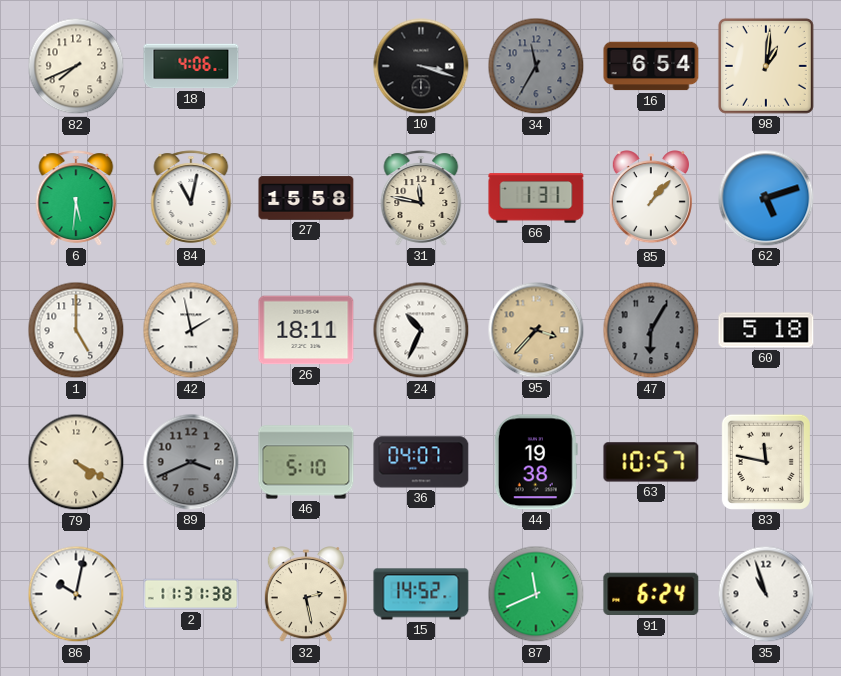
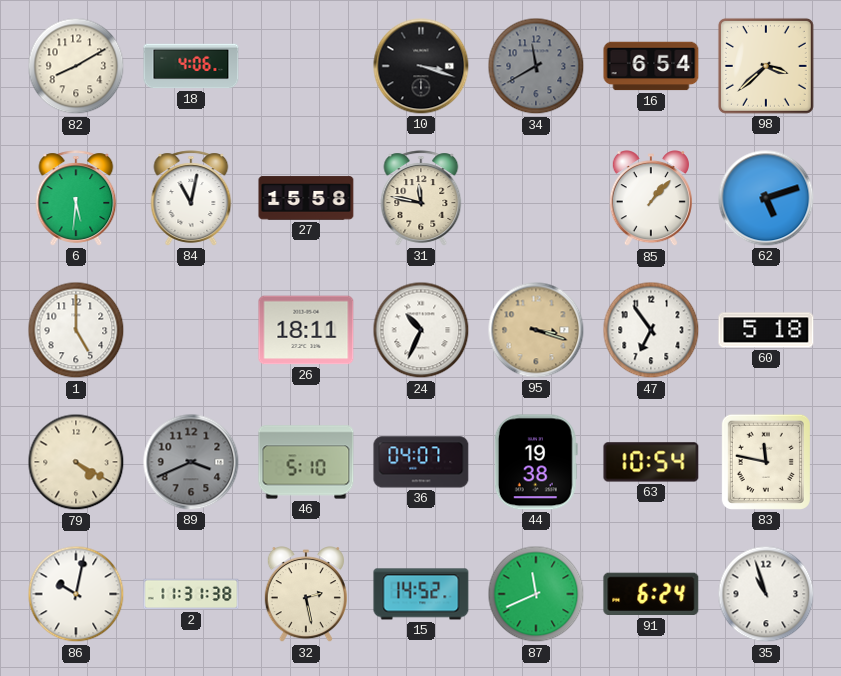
82: 7:41 -> 8:10
34: 11:35 -> 11:40
98: 1:01 -> 3:38
66: 1:31 -> none
42: 1:58 -> none
95: 3:37 -> 3:18
47: 6:05 -> 6:54
47 dial: grey -> white
63: 10:57 -> 10:54
